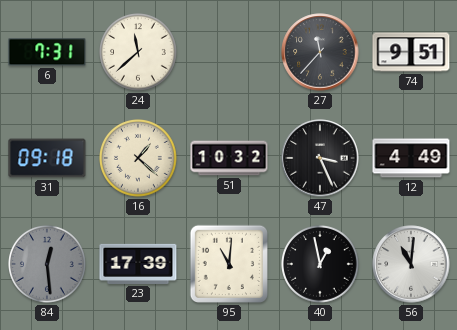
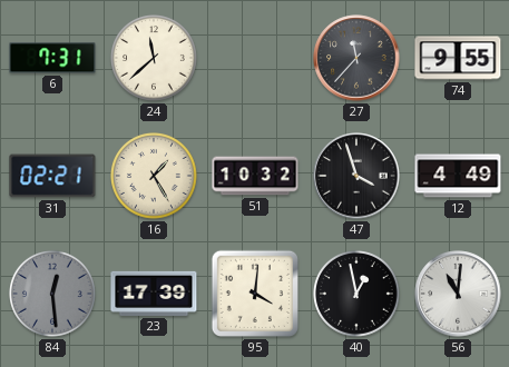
74: 9:51 -> 9:55
31: 09:18 -> 02:21
16: 1:22 -> 1:25
47: 3:26 -> 3:57
95: 11:01 -> 4:01
